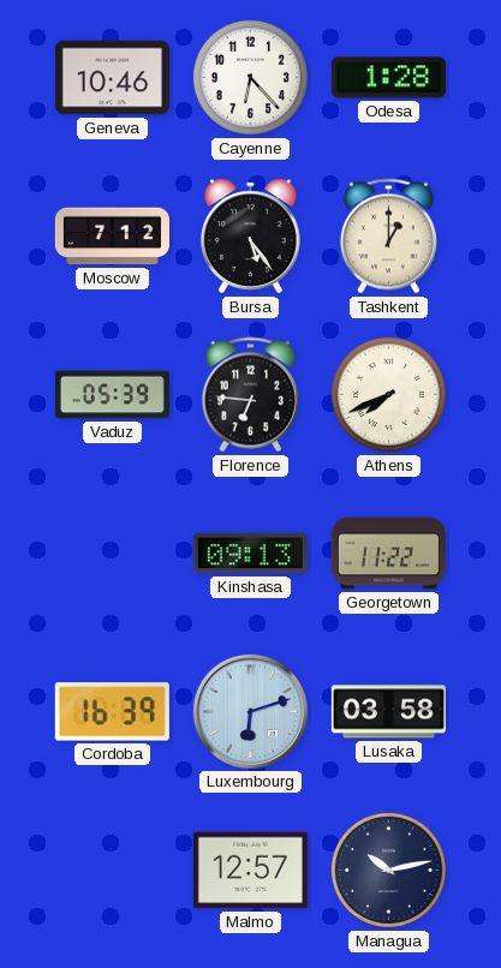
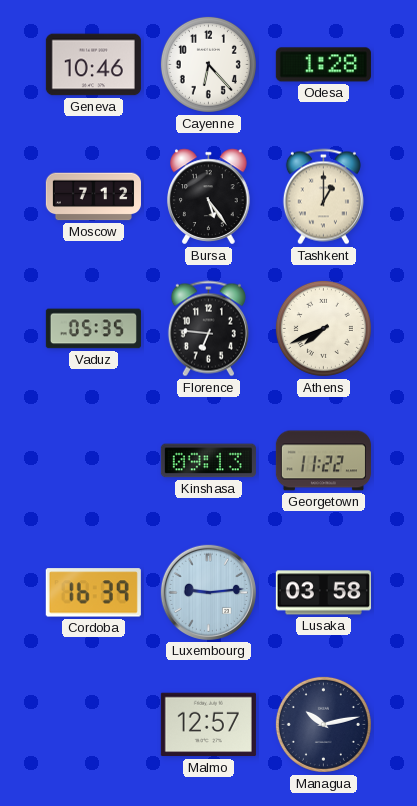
Vaduz: 05:39 -> 05:35
Luxembourg: 6:12 -> 9:14
